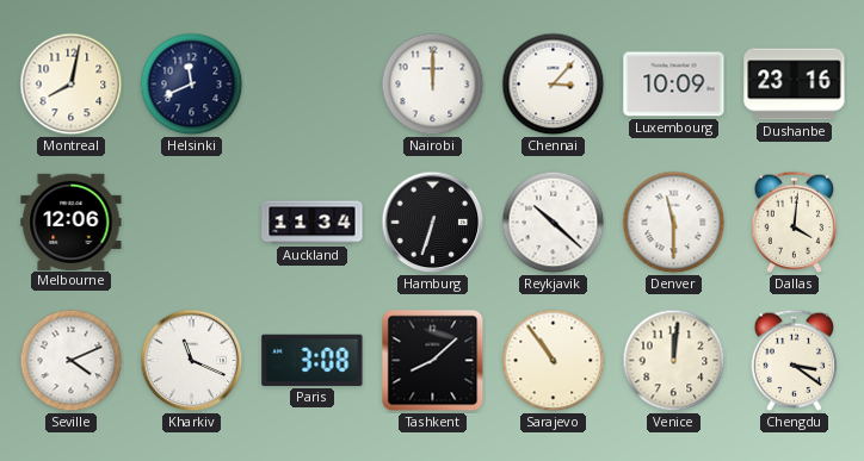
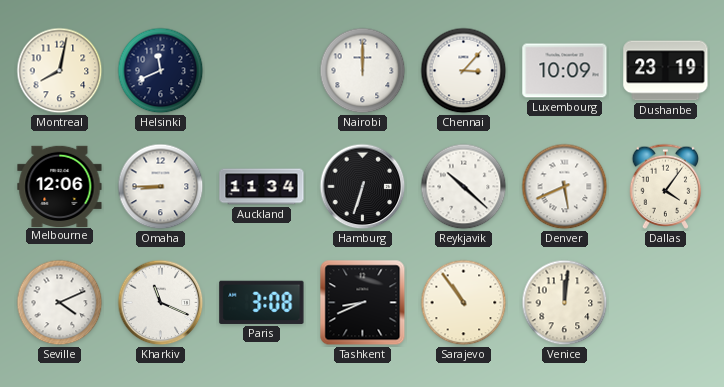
Dushanbe: 23:16 -> 23:19
Omaha: none -> 8:45
Denver: 11:30 -> 5:41
Dallas: 4:01 -> 4:06
Tashkent: 8:08 -> 8:41
Chengdu: 3:21 -> none
